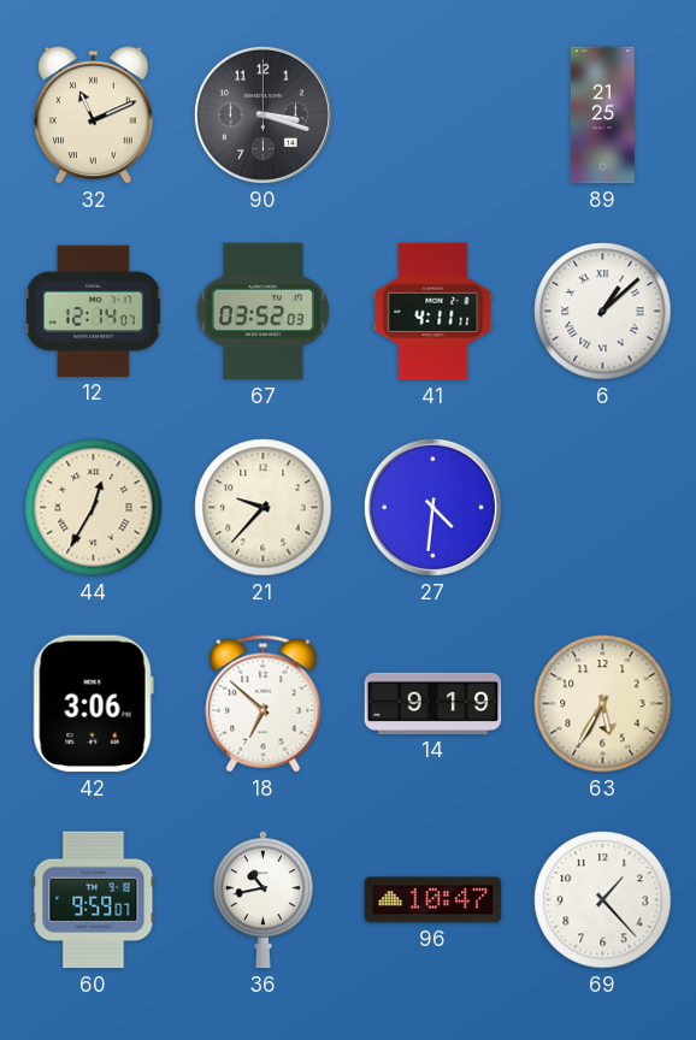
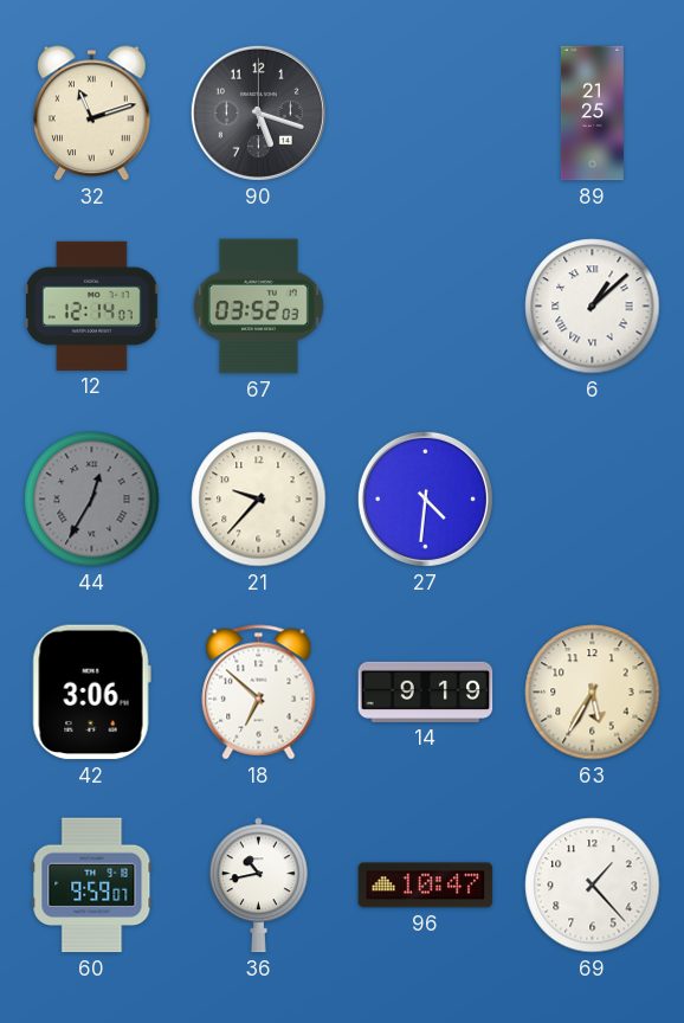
32: 11:11 -> 11:12
90: 3:18 -> 5:18
41: 4:11 -> none
44 dial: cream -> grey
